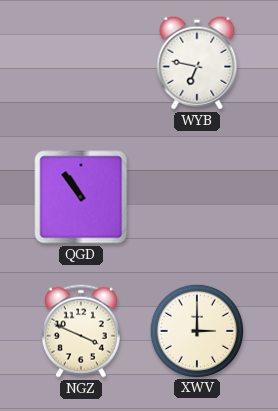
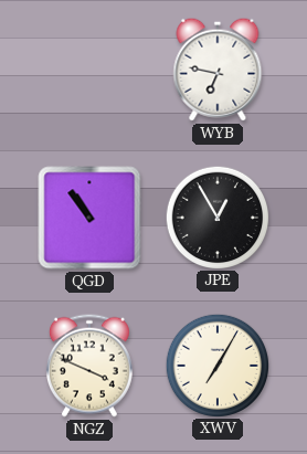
JPE: none -> 12:55
XWV: 3:00 -> 7:05
